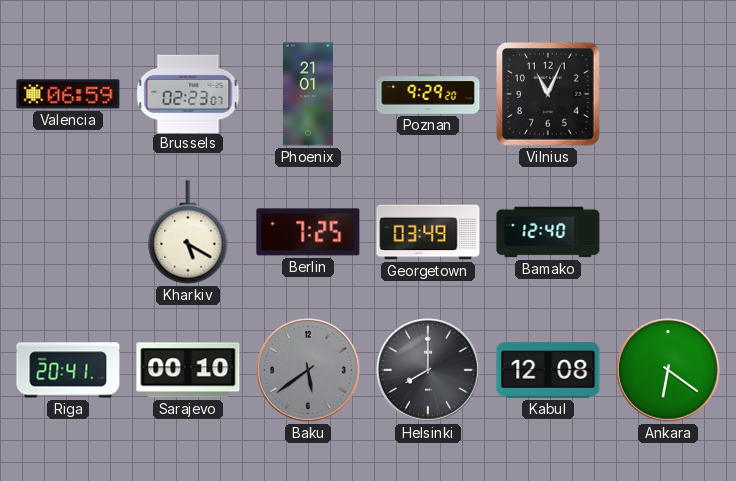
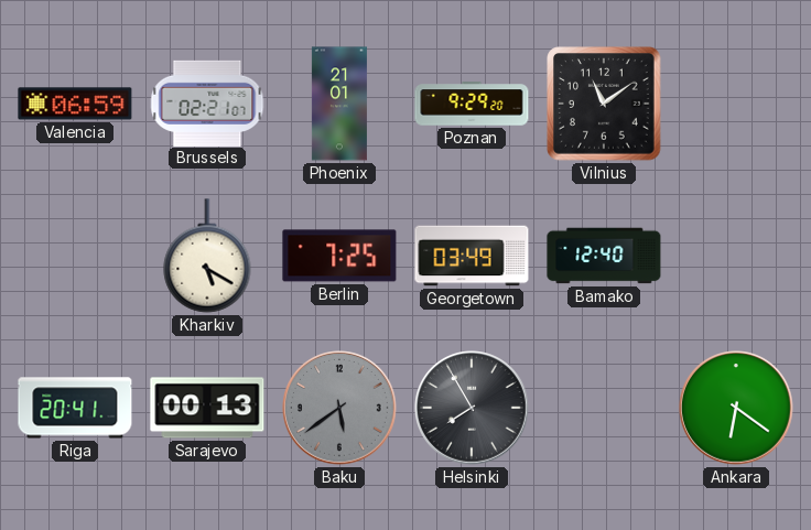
Brussels: 02:23 -> 02:21
Vilnius: 11:04 -> 11:09
Sarajevo: 00:10 -> 00:13
Helsinki: 8:00 -> 7:55
Kabul: 12:08 -> none
